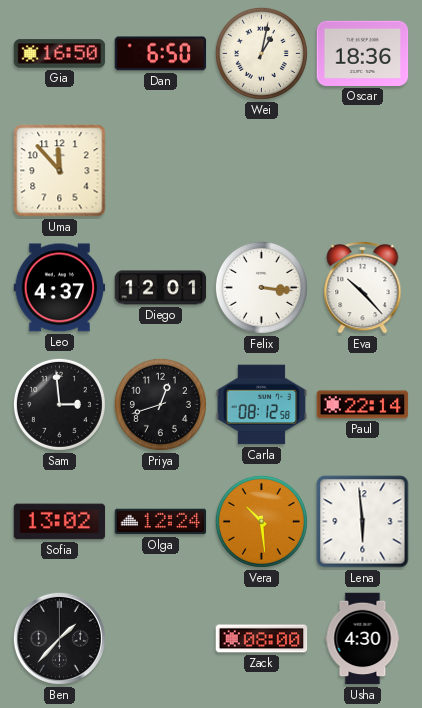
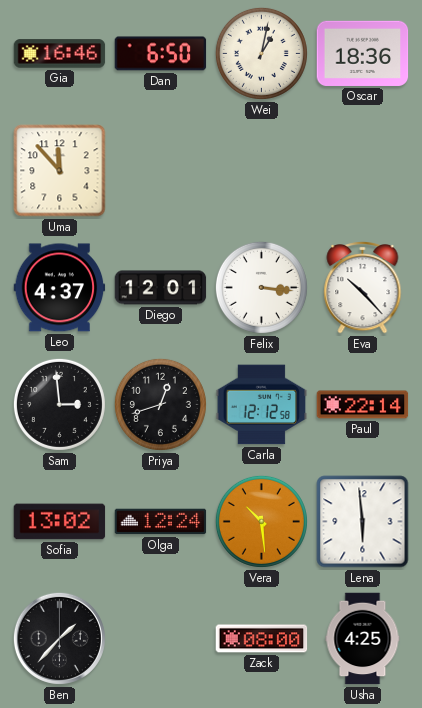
Gia: 16:50 -> 16:46
Carla: 08:12 -> 12:12
Usha: 4:30 -> 4:25
